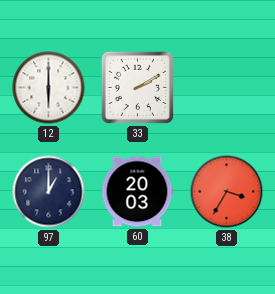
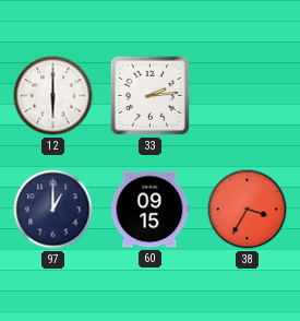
33: 2:10 -> 2:14
60: 20:03 -> 09:15
